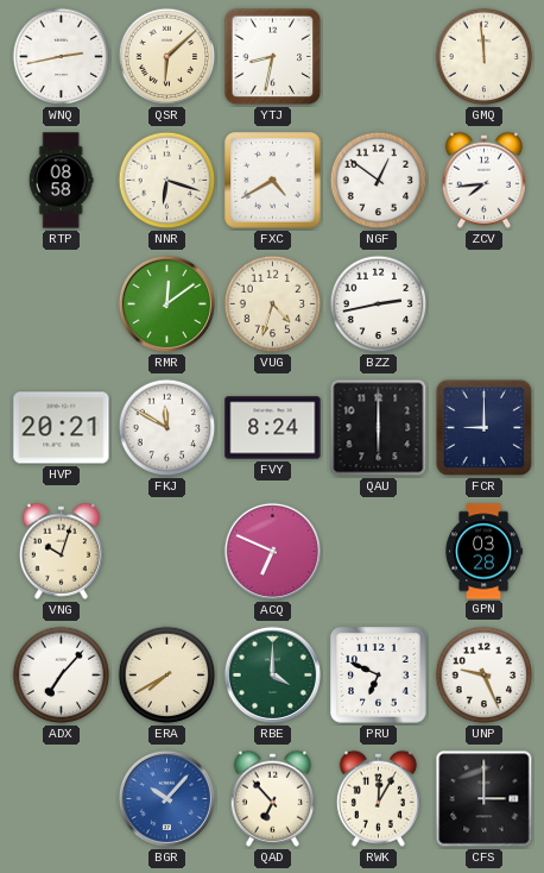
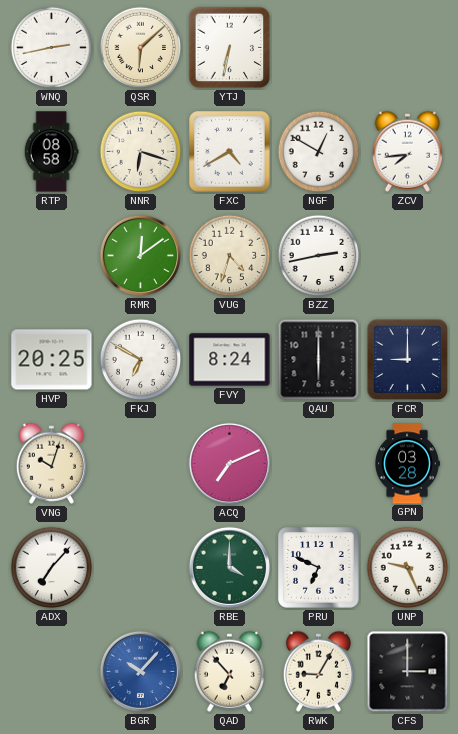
YTJ: 8:32 -> 6:32
GMQ: 11:59 -> none
NGF: 12:51 -> 12:50
HVP: 20:21 -> 20:25
FKJ: 11:50 -> 6:50
ACQ: 6:49 -> 7:11
ERA: 7:40 -> none
RWK: 12:05 -> 9:05
